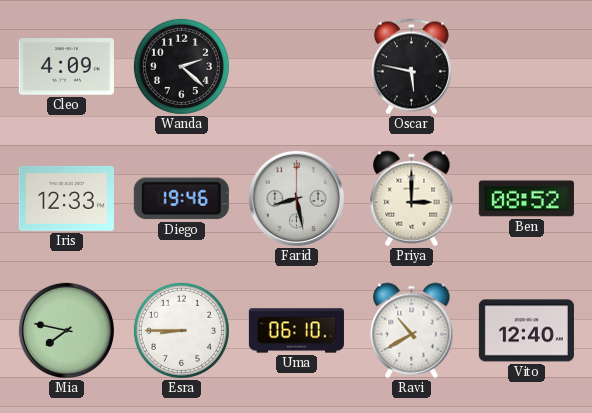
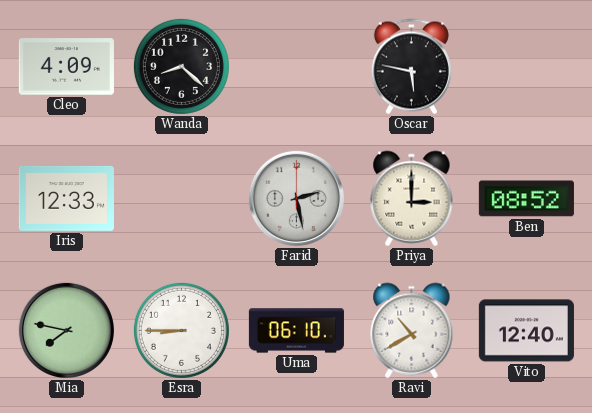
Wanda: 2:22 -> 8:22
Diego: 19:46 -> none
Farid: 8:28 -> 2:28
